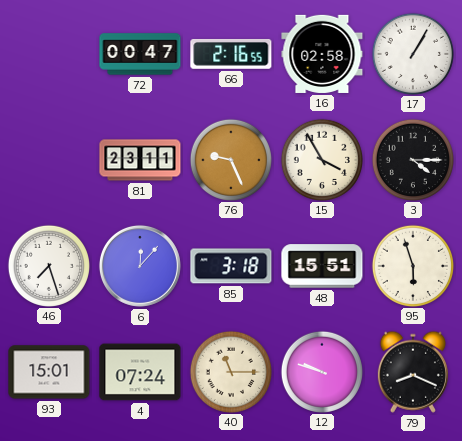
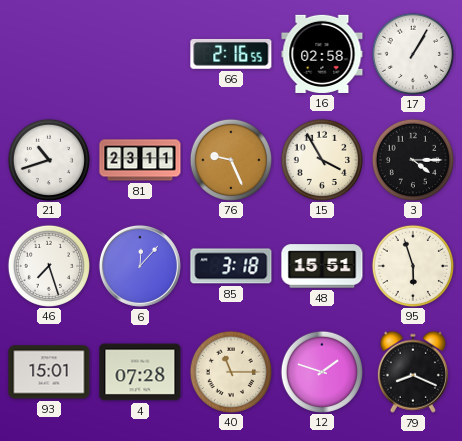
72: 00:47 -> none
21: none -> 10:42
4: 07:24 -> 07:28
12: 9:48 -> 1:48
